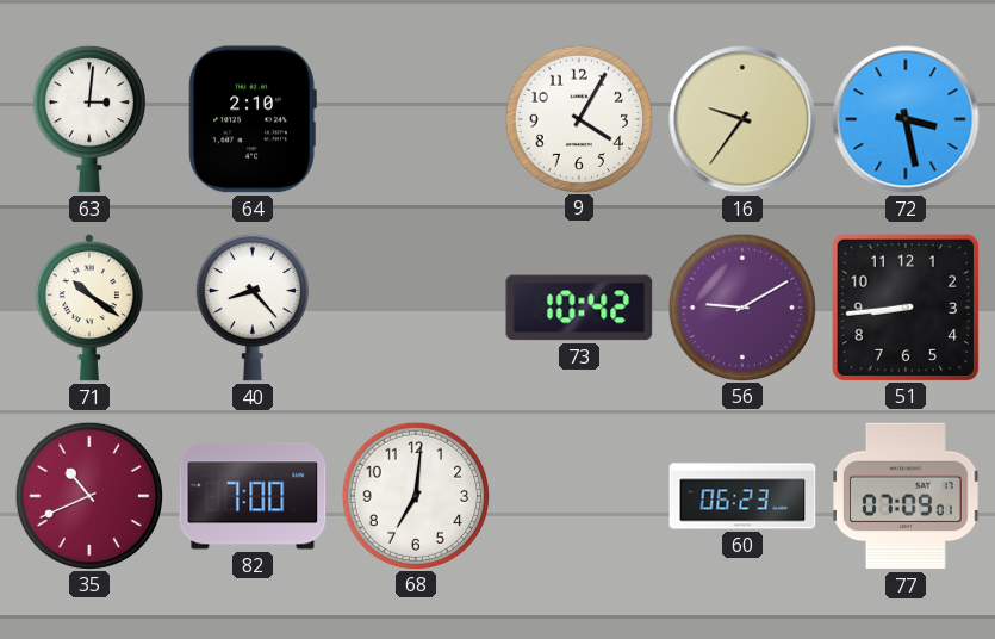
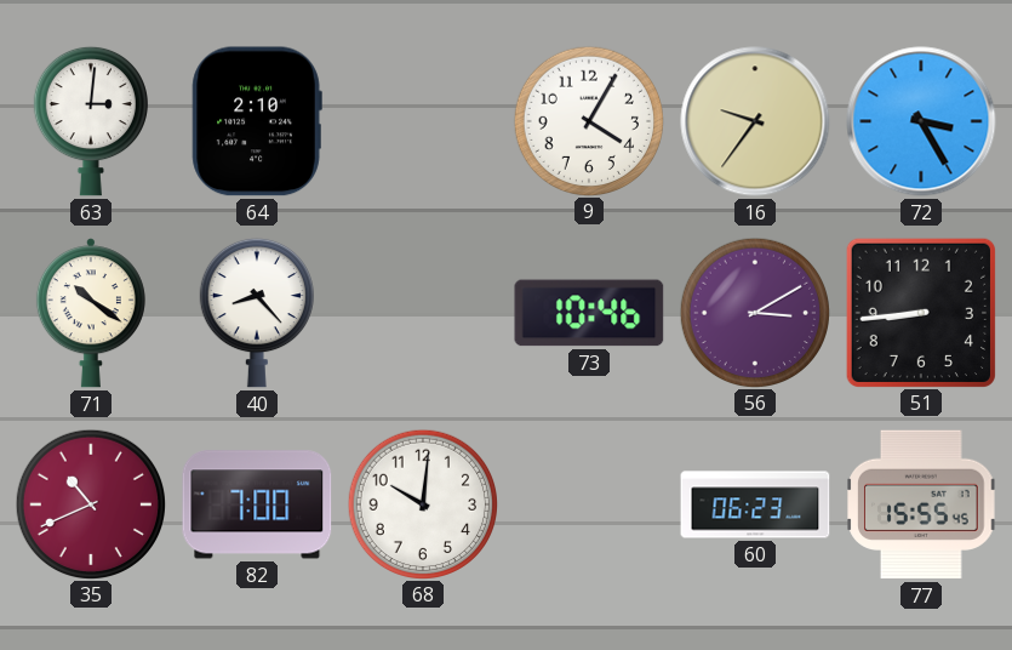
72: 3:28 -> 3:25
73: 10:42 -> 10:46
56: 9:10 -> 3:10
68: 7:01 -> 10:01
77: 07:09 -> 15:55
